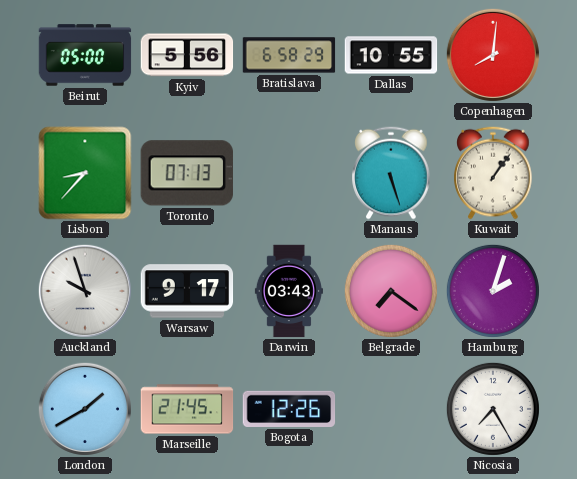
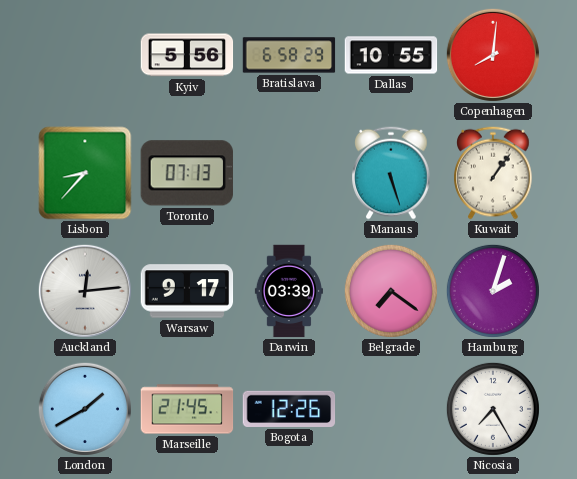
Beirut: 05:00 -> none
Auckland: 9:57 -> 12:14
Darwin: 03:43 -> 03:39
